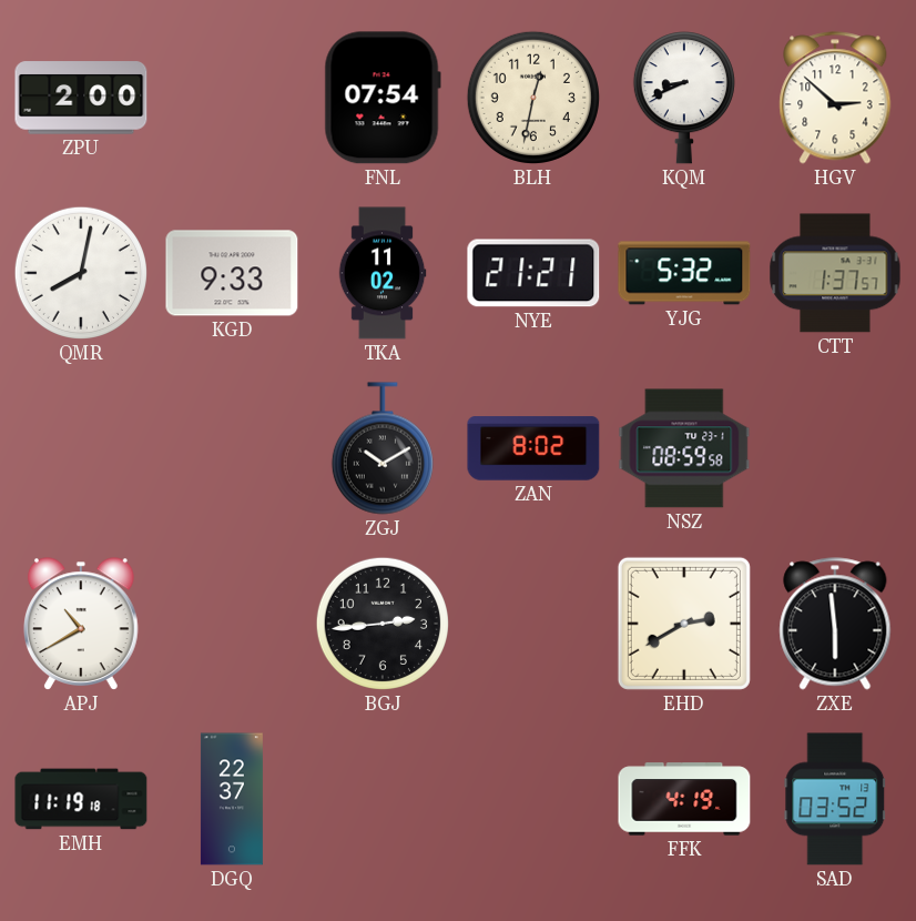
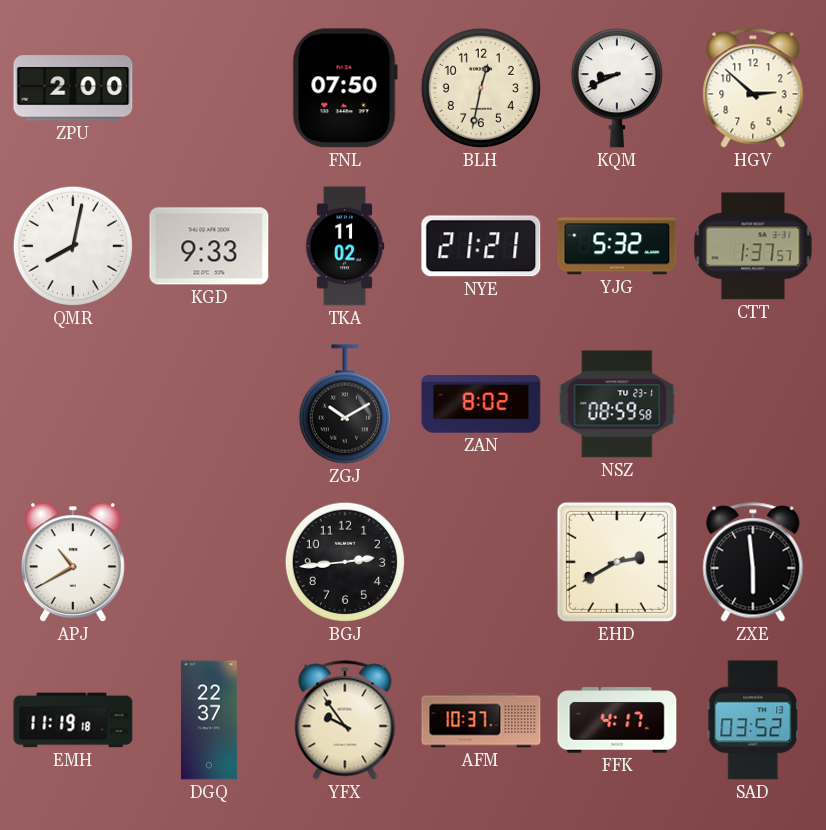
FNL: 07:54 -> 07:50
YFX: none -> 9:54
AFM: none -> 10:37
FFK: 4:19 -> 4:17
